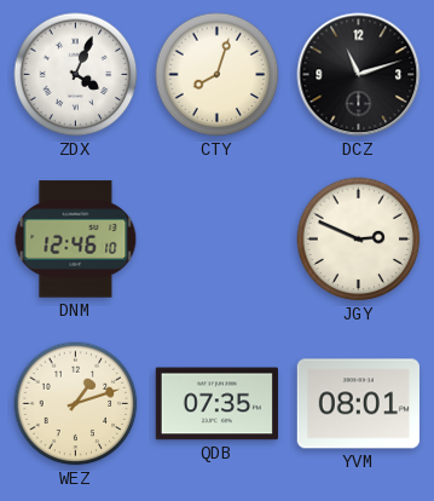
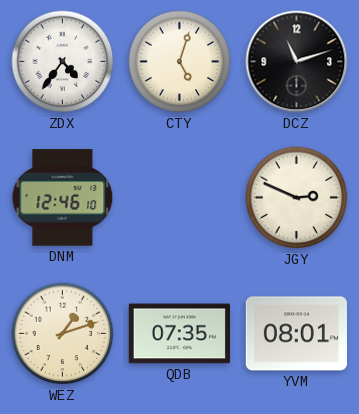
ZDX: 4:04 -> 4:36
CTY: 8:03 -> 5:03
